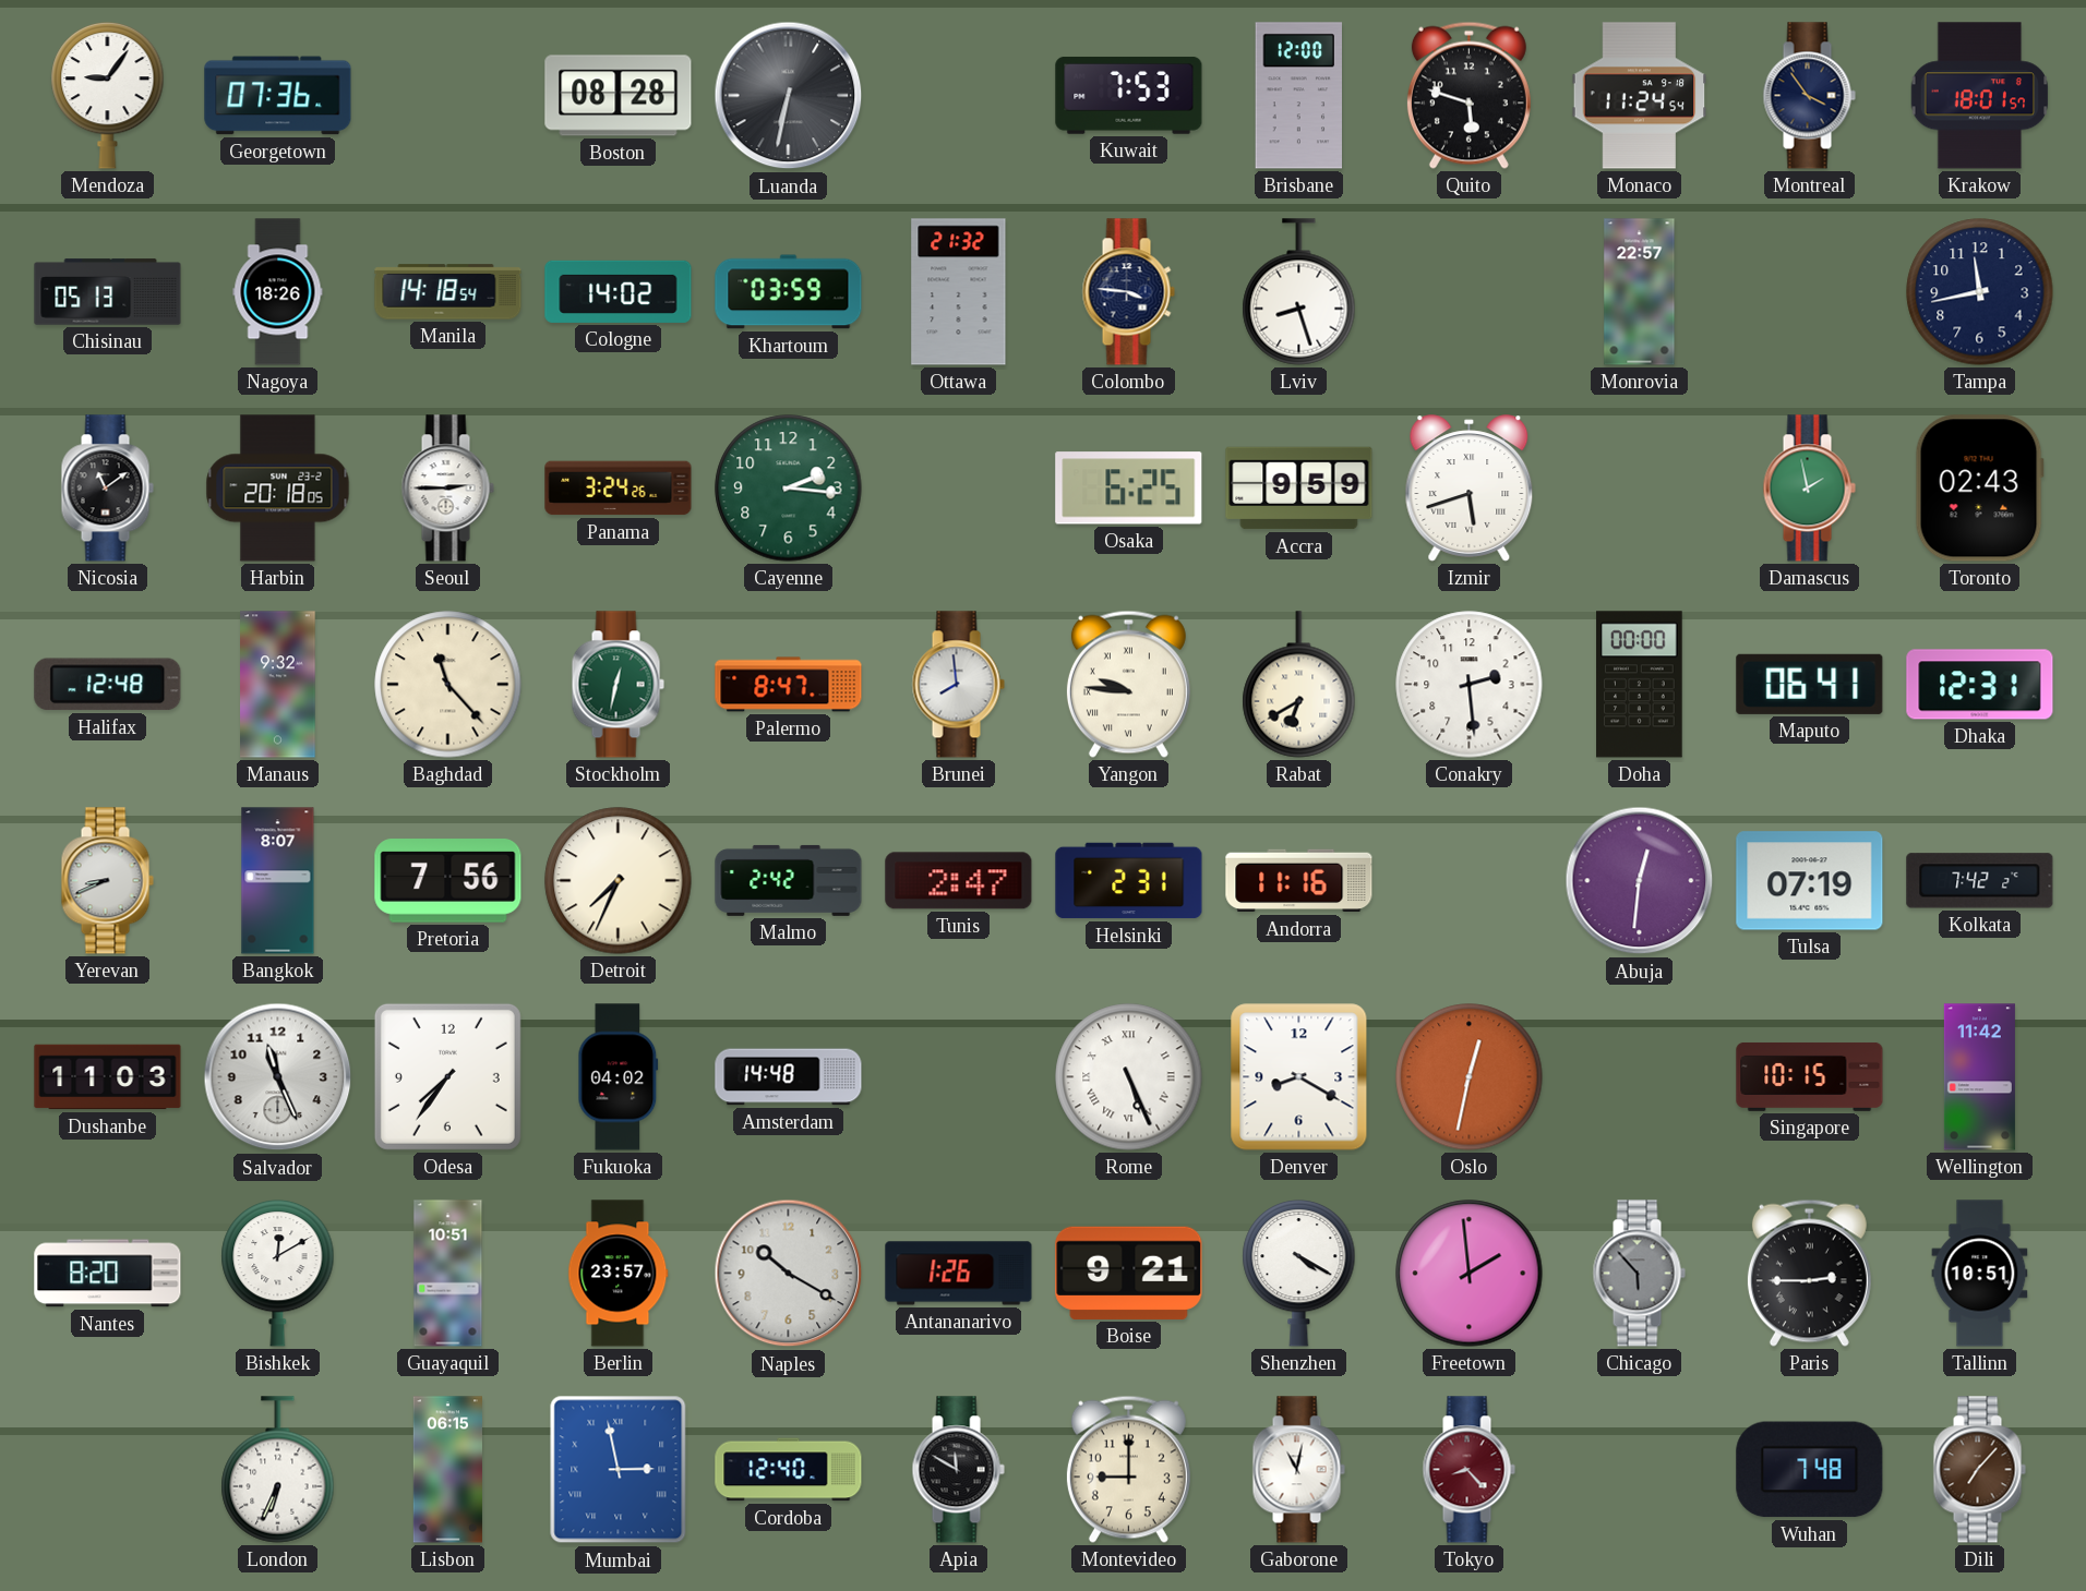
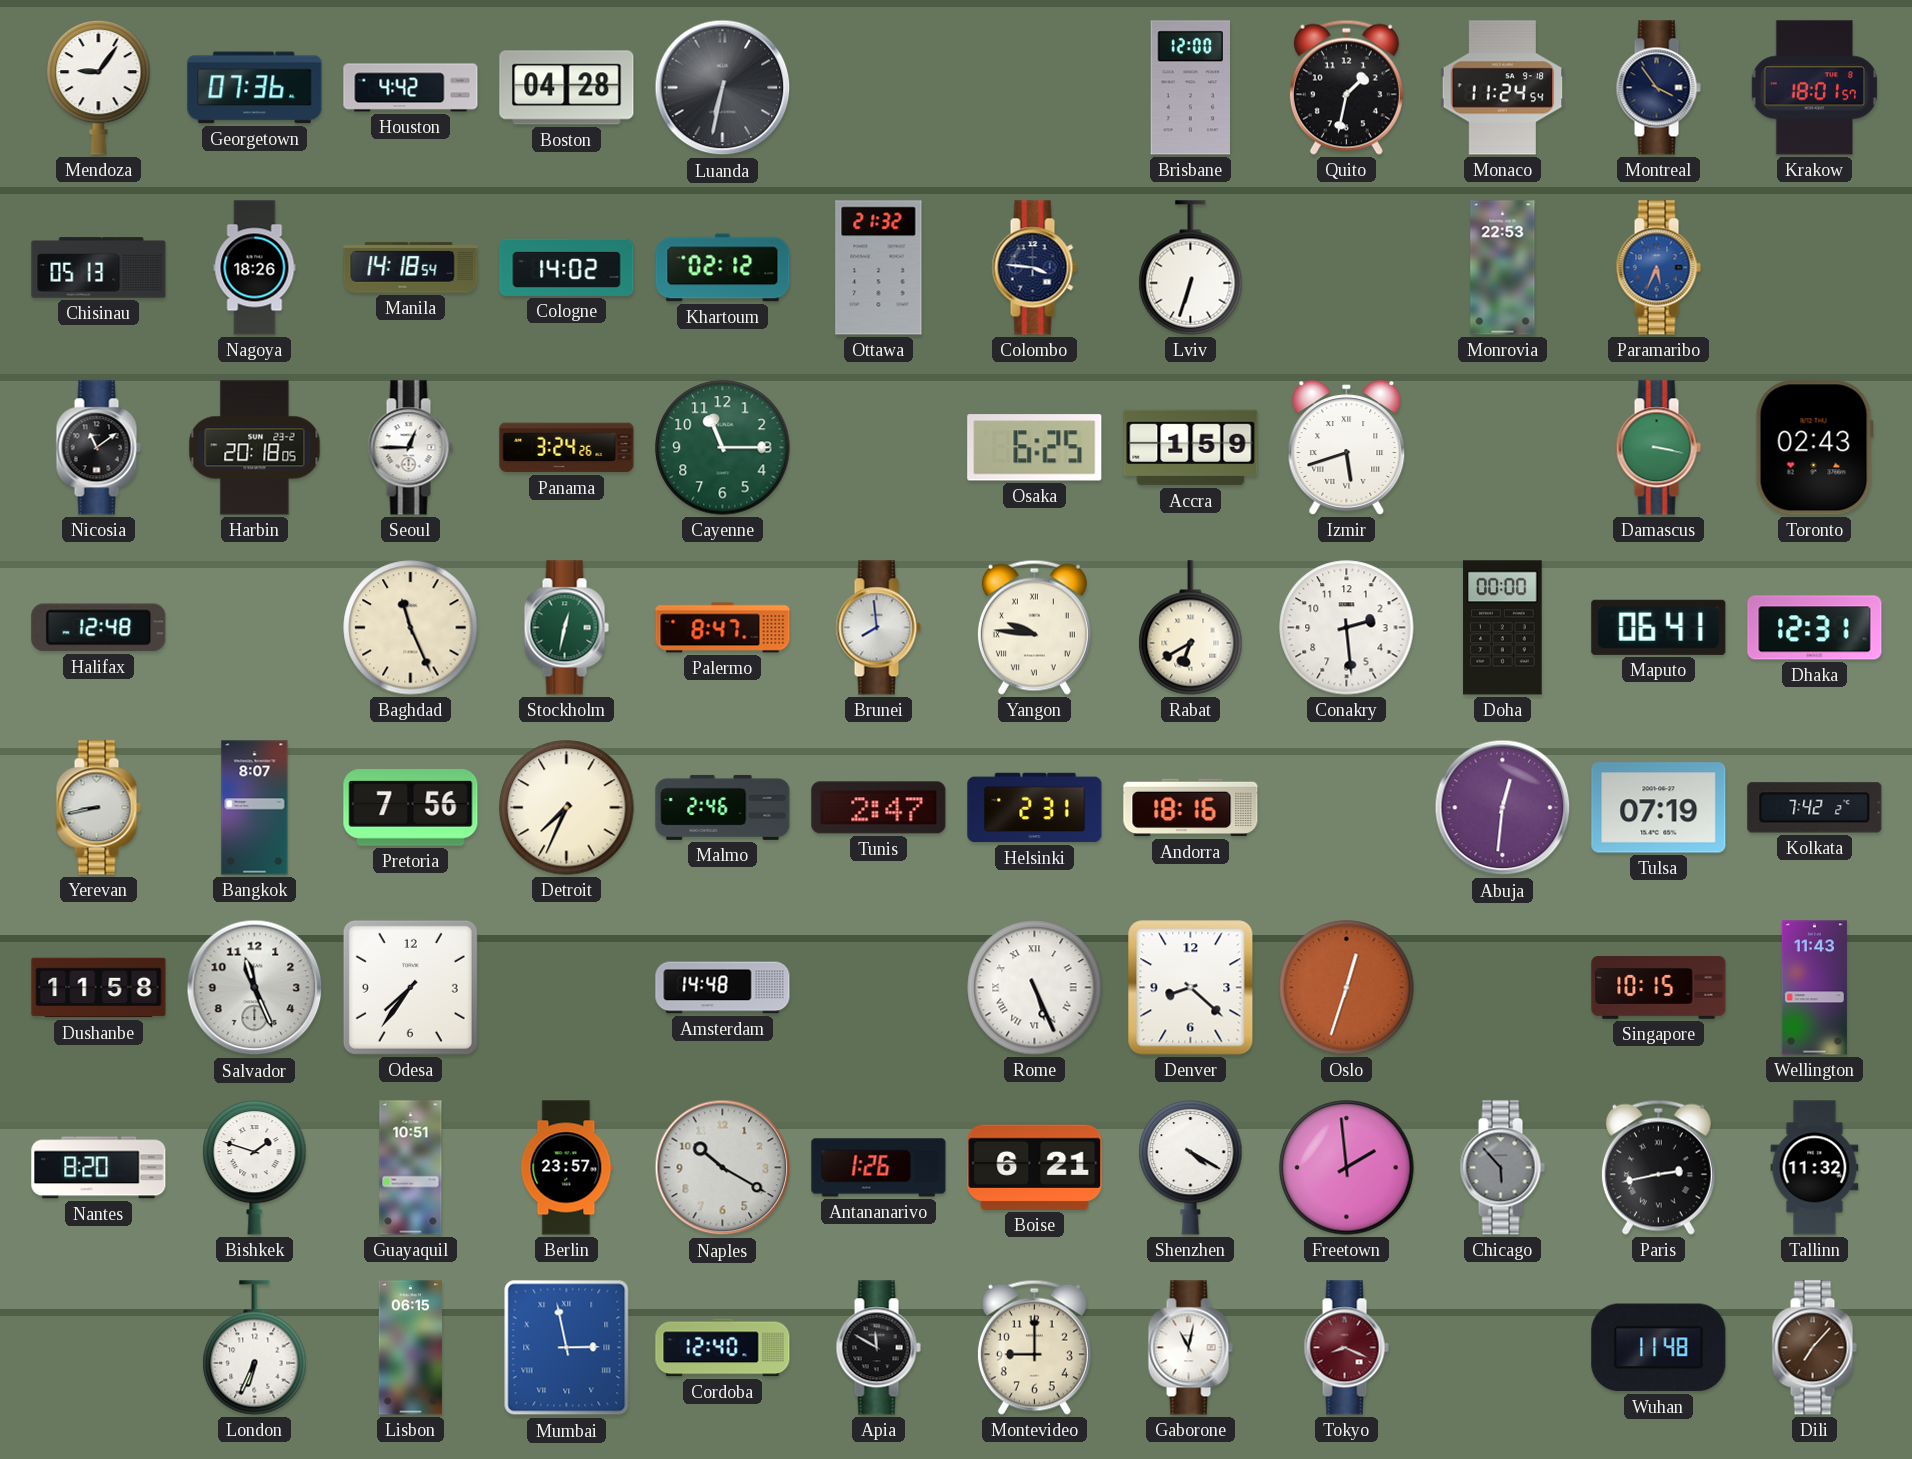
Houston: none -> 4:42
Boston: 08:28 -> 04:28
Kuwait: 7:53 -> none
Quito: 5:48 -> 1:32
Khartoum: 03:59 -> 02:12
Lviv: 8:27 -> 6:33
Monrovia: 22:57 -> 22:53
Paramaribo: none -> 5:34
Tampa: 11:43 -> none
Seoul: 2:45 -> 12:45
Cayenne: 2:16 -> 11:15
Accra: 9:59 -> 1:59
Damascus: 1:58 -> 3:17
Manaus: 9:32 -> none
Baghdad: 11:23 -> 11:26
Yerevan: 8:41 -> 8:43
Malmo: 2:42 -> 2:46
Andorra: 11:16 -> 18:16
Dushanbe: 11:03 -> 11:58
Fukuoka: 04:02 -> none
Denver: 8:20 -> 8:22
Oslo: 12:32 -> 12:33
Wellington: 11:42 -> 11:43
Bishkek: 12:10 -> 1:48
Boise: 9:21 -> 6:21
Paris: 2:45 -> 2:43
Tallinn: 10:51 -> 11:32
Tokyo: 8:23 -> 8:19
Wuhan: 7:48 -> 11:48
